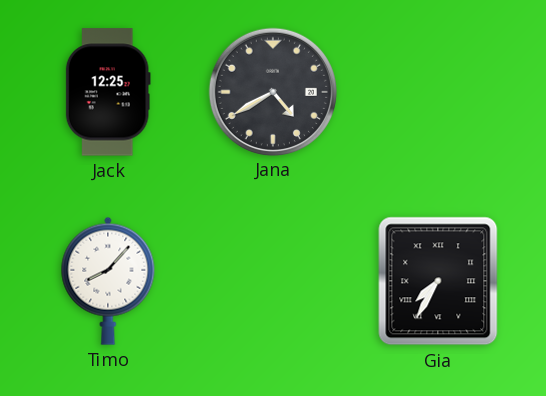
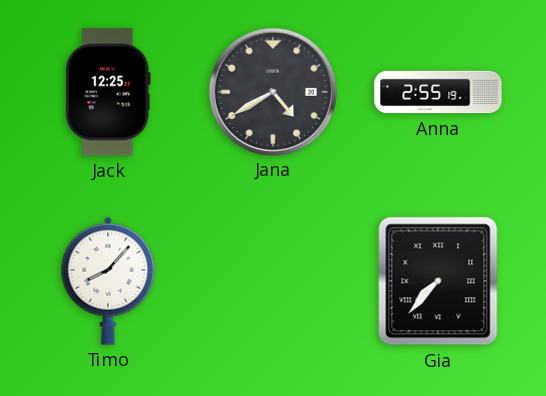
Anna: none -> 2:55
Gia: 7:35 -> 7:37
